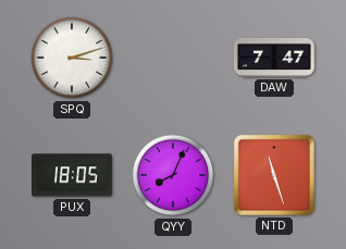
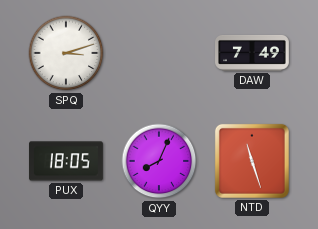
DAW: 7:47 -> 7:49
